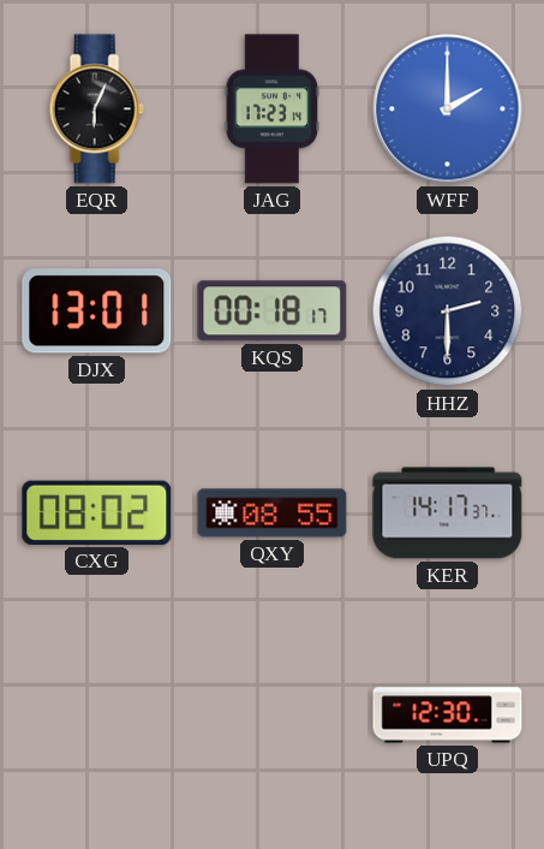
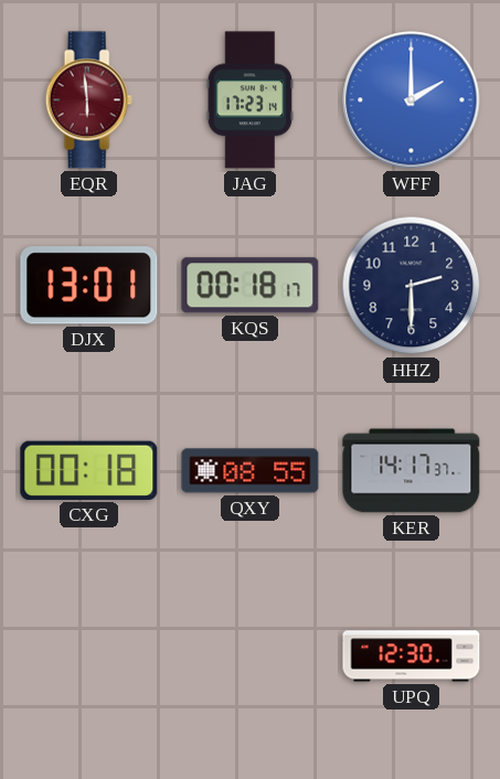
EQR: 6:04 -> 5:59
EQR dial: black -> burgundy
CXG: 08:02 -> 00:18
